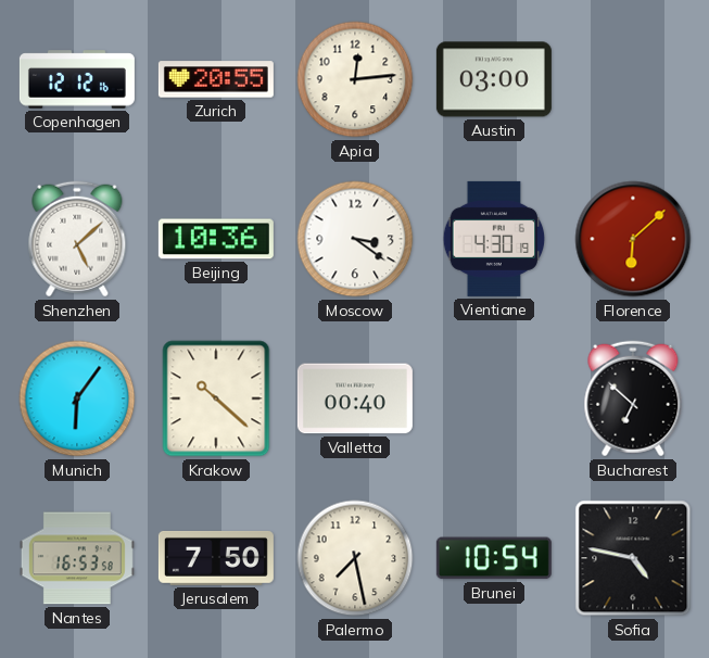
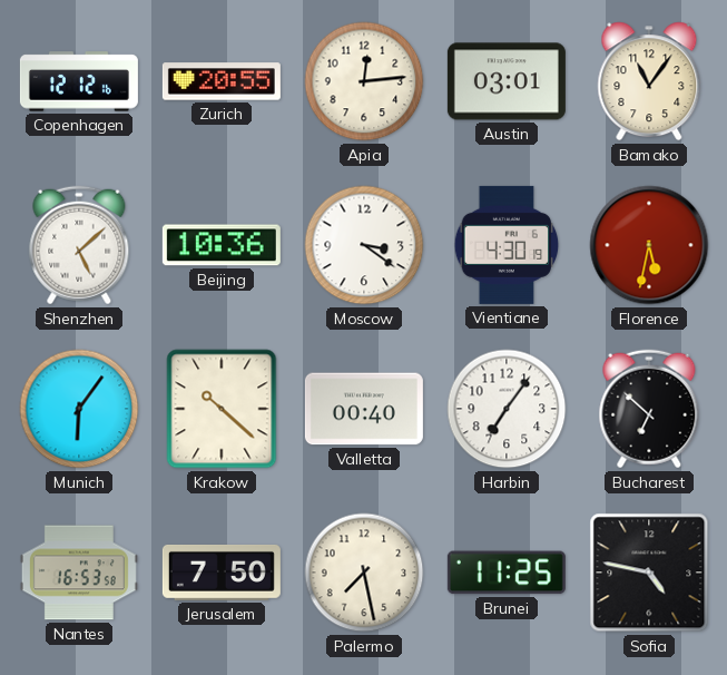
Austin: 03:00 -> 03:01
Bamako: none -> 11:06
Florence: 6:08 -> 5:32
Harbin: none -> 7:06
Brunei: 10:54 -> 11:25
